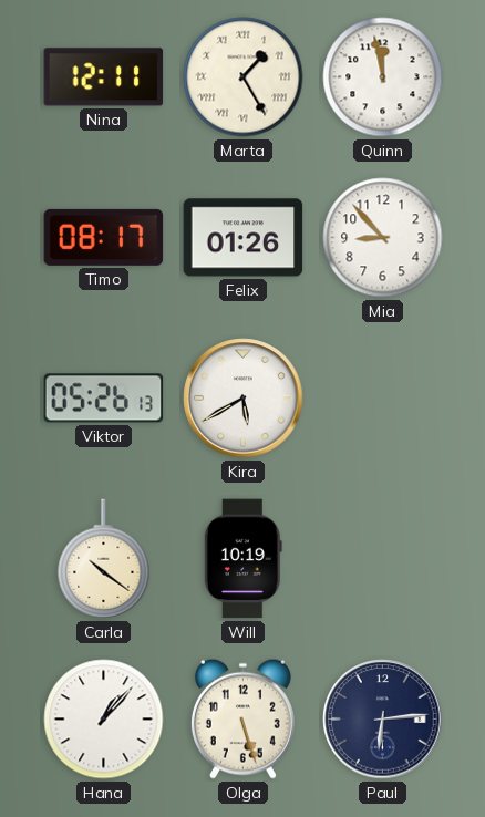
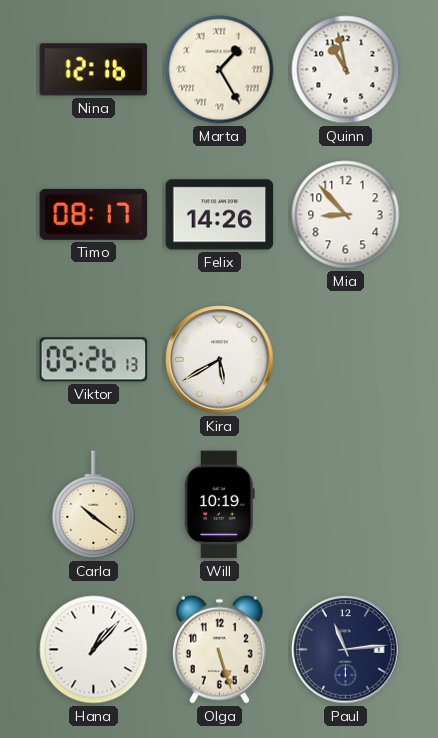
Nina: 12:11 -> 12:16
Quinn: 11:58 -> 10:58
Felix: 01:26 -> 14:26
Paul: 6:14 -> 11:14
